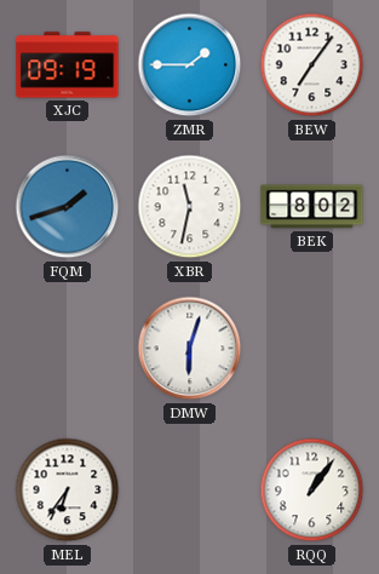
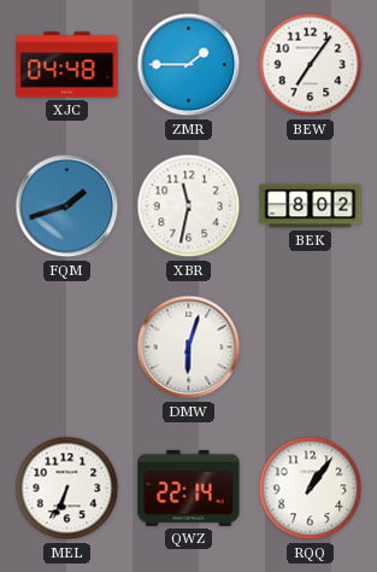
XJC: 09:19 -> 04:48
MEL: 6:36 -> 6:34
QWZ: none -> 22:14
